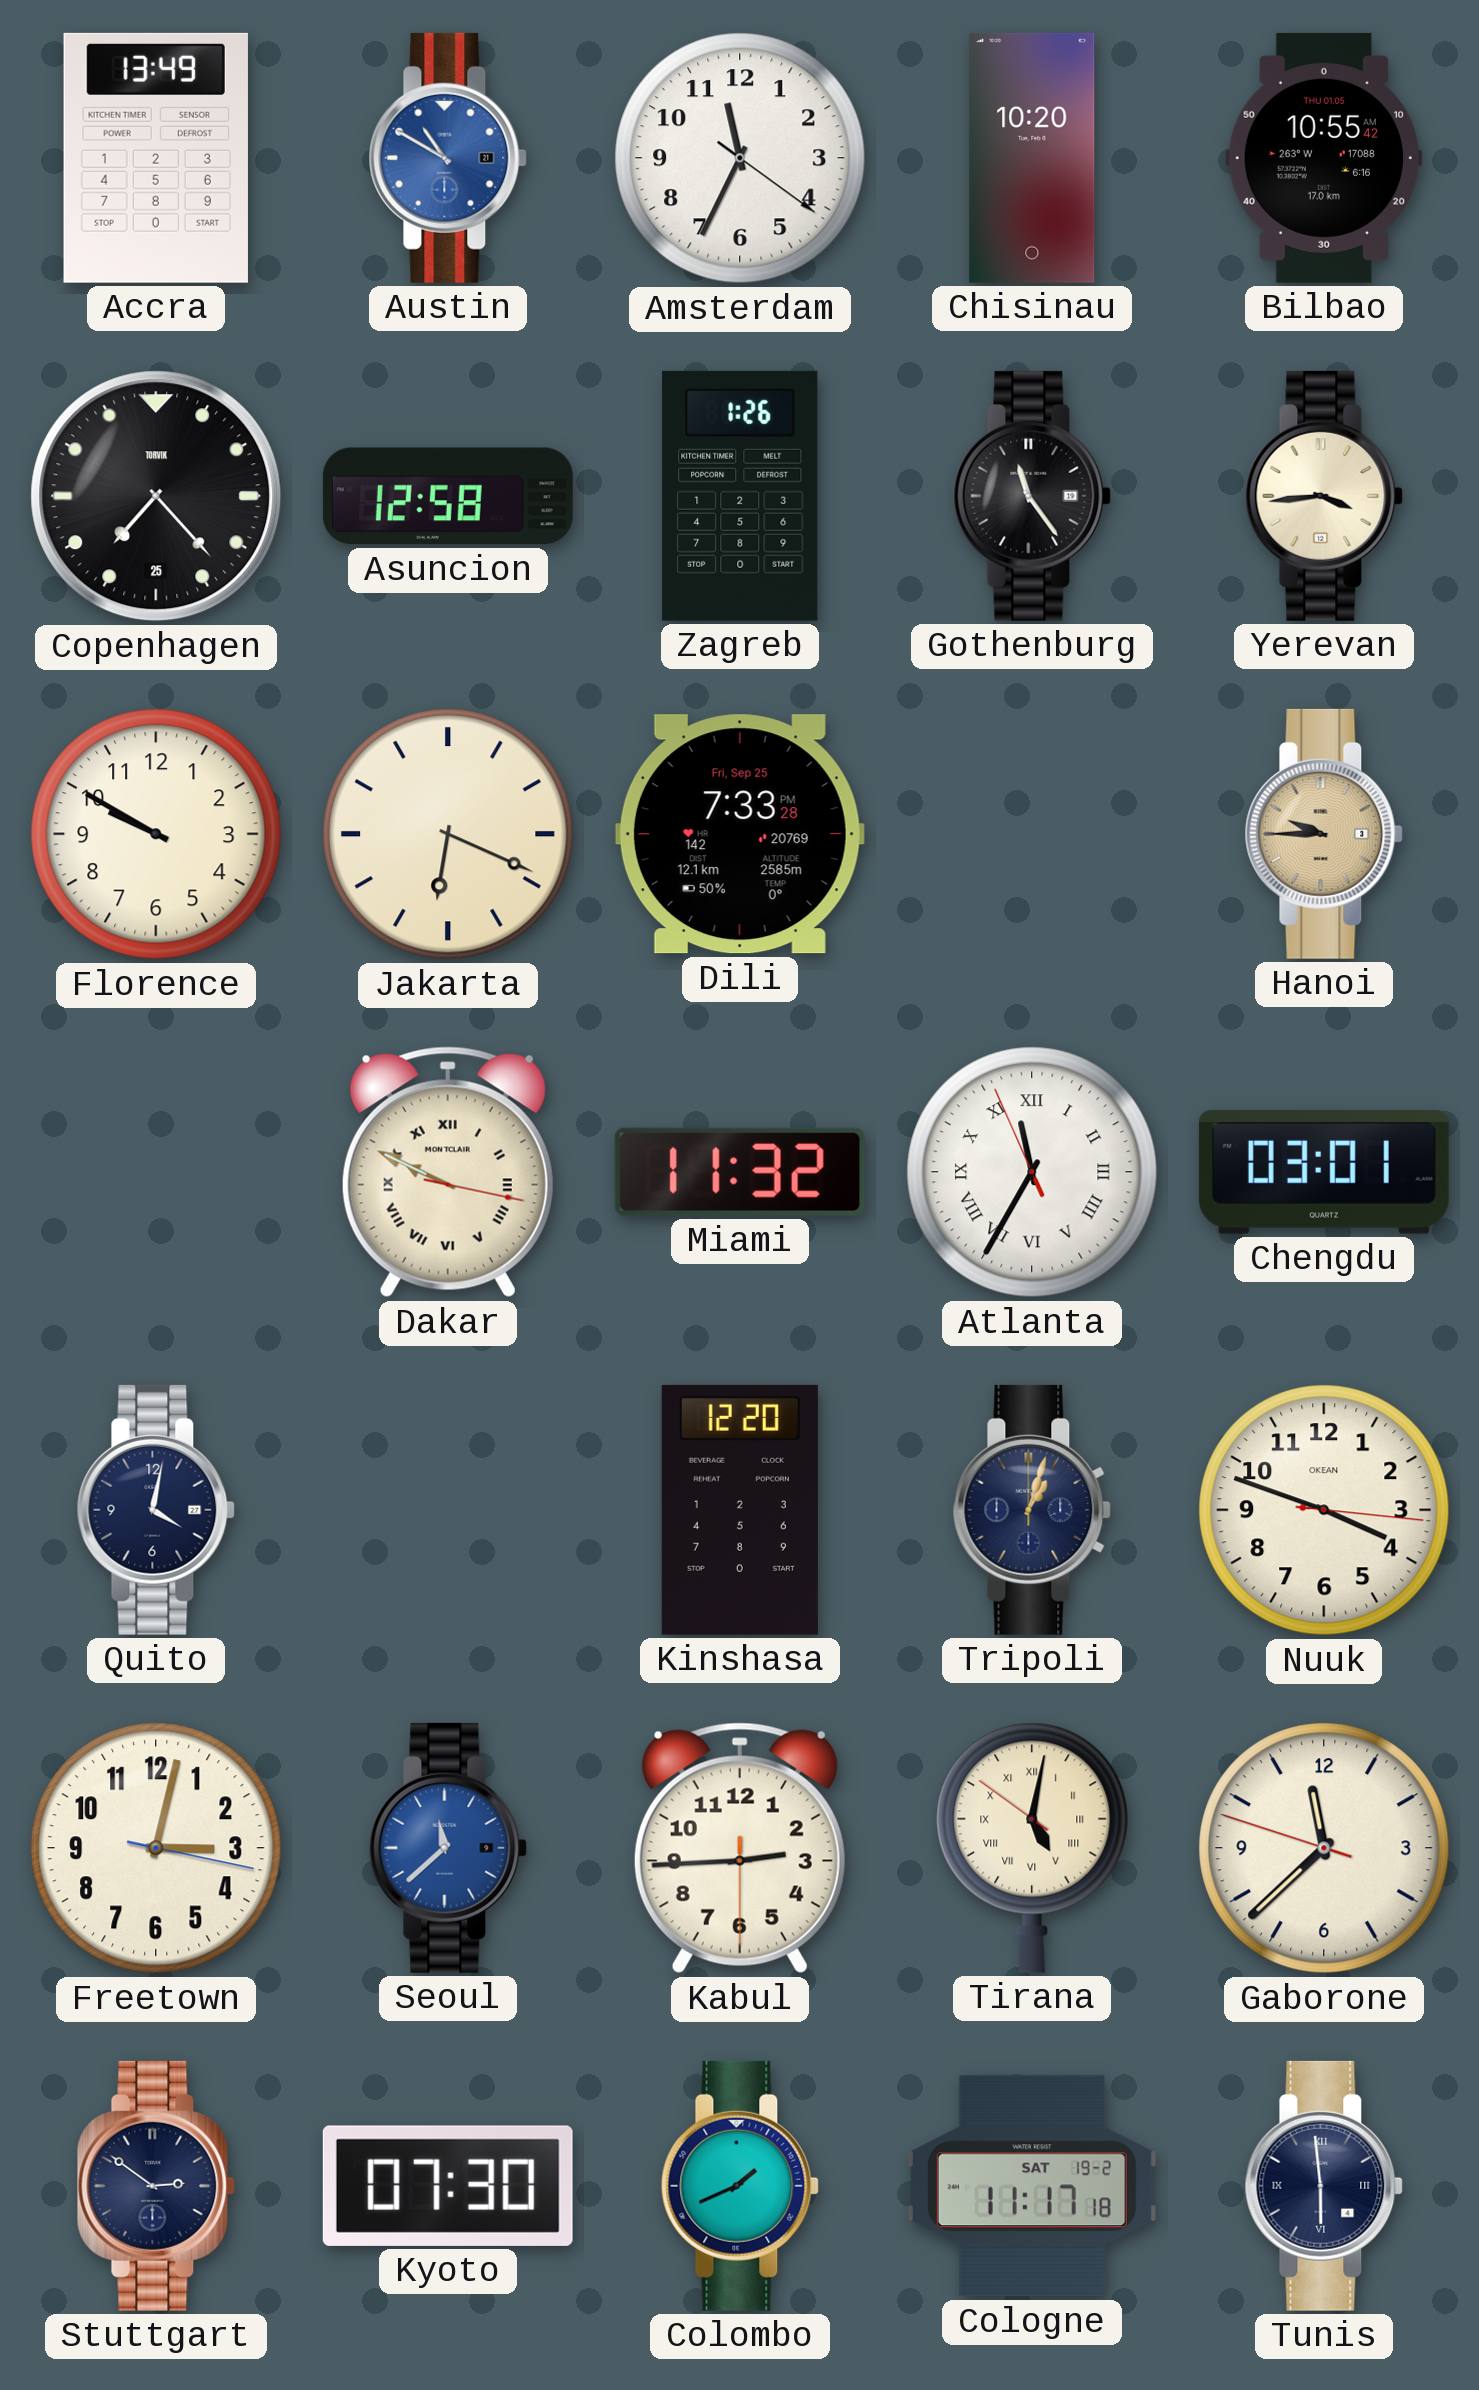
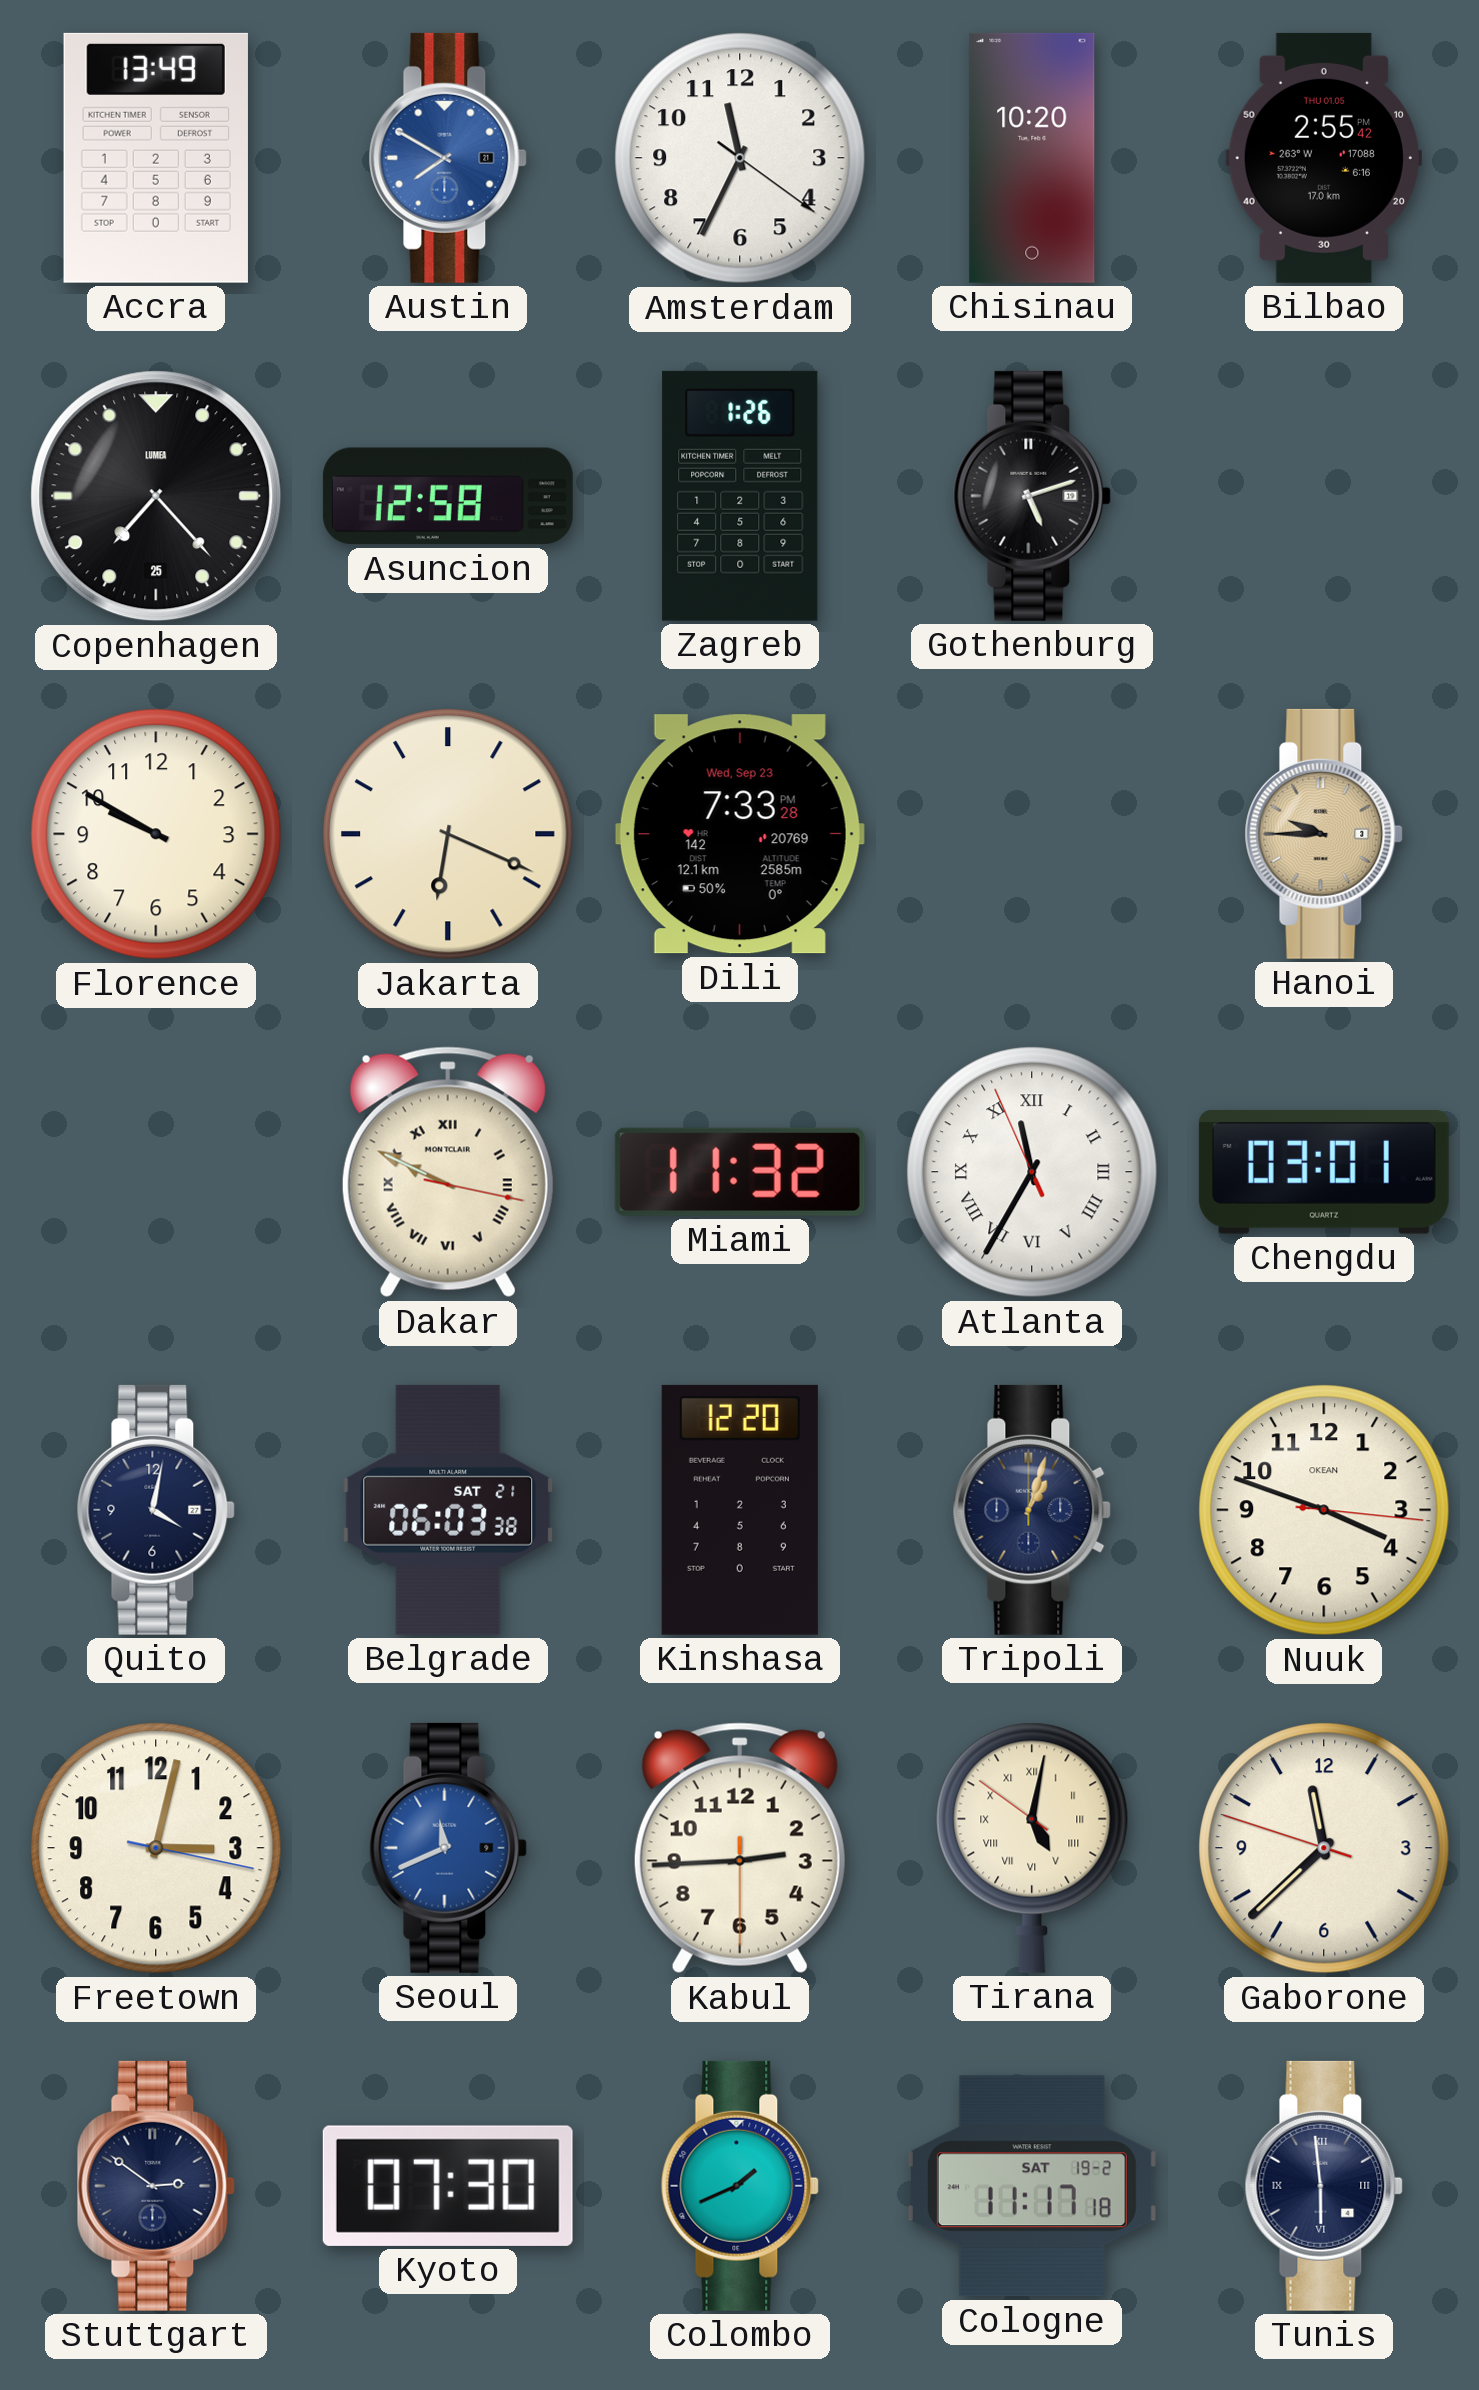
Austin: 10:50 -> 7:50
Bilbao: 10:55 -> 2:55
Copenhagen brand: TORVIK -> LUMEA
Gothenburg: 11:24 -> 5:12
Yerevan: 3:44 -> none
Dili date: Fri, Sep 25 -> Wed, Sep 23
Belgrade: none -> 06:03
Seoul: 11:38 -> 11:41
